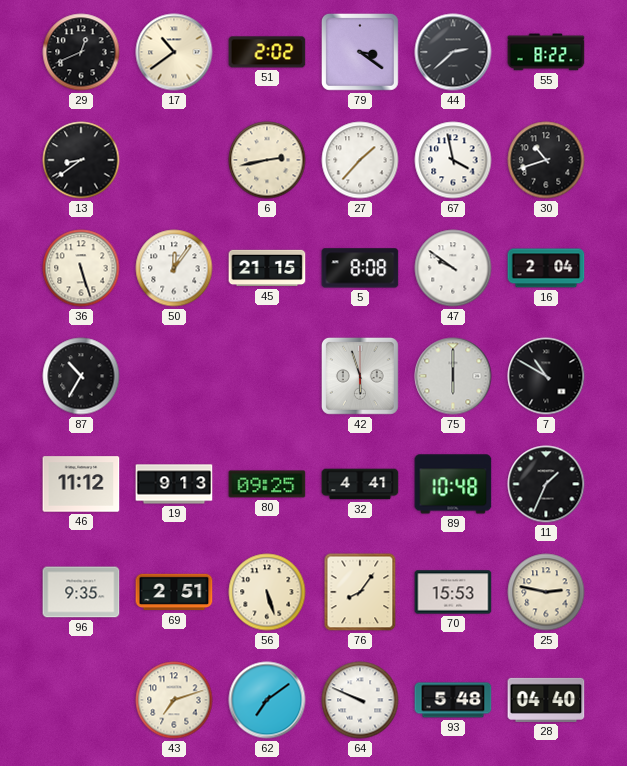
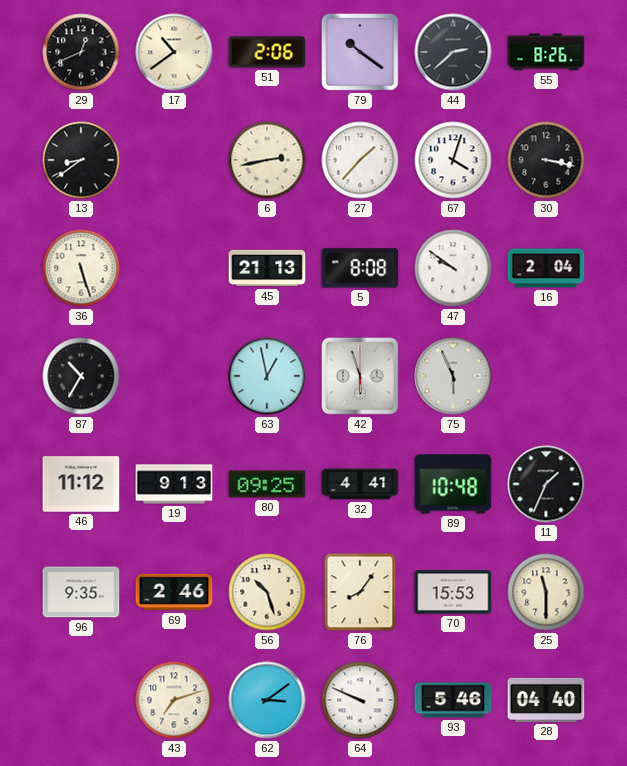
51: 2:02 -> 2:06
79: 3:21 -> 10:21
55: 8:22 -> 8:26
67: 3:58 -> 4:03
30: 10:42 -> 3:17
50: 12:06 -> none
45: 21:15 -> 21:13
63: none -> 12:58
75: 6:00 -> 5:56
7: 10:50 -> none
69: 2:51 -> 2:46
56: 5:27 -> 10:27
25: 2:47 -> 11:30
62: 7:09 -> 3:09
93: 5:48 -> 5:46
